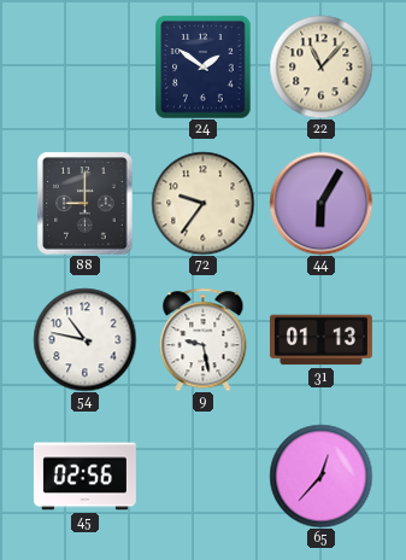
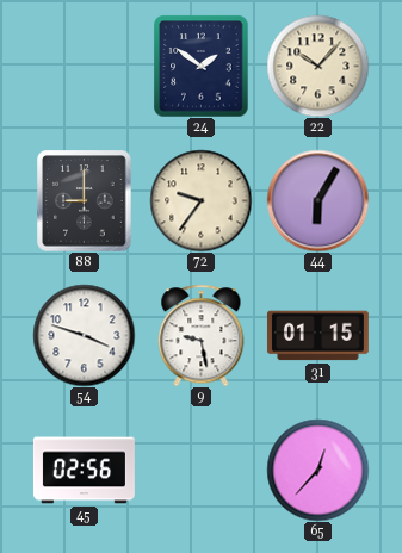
22: 11:07 -> 10:07
54: 10:47 -> 3:48
31: 01:13 -> 01:15
